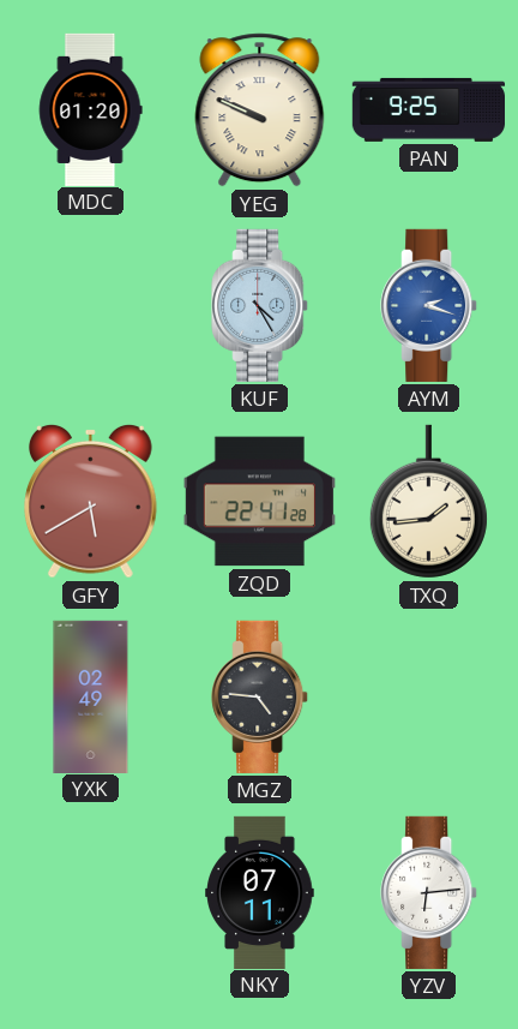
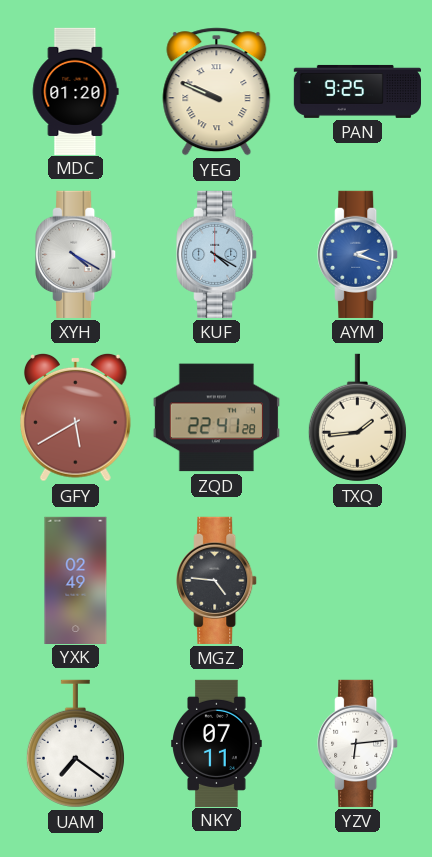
XYH: none -> 4:20
KUF: 4:25 -> 4:20
UAM: none -> 7:21
